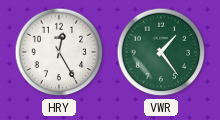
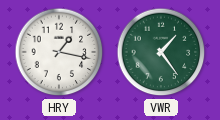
HRY: 12:25 -> 1:17
